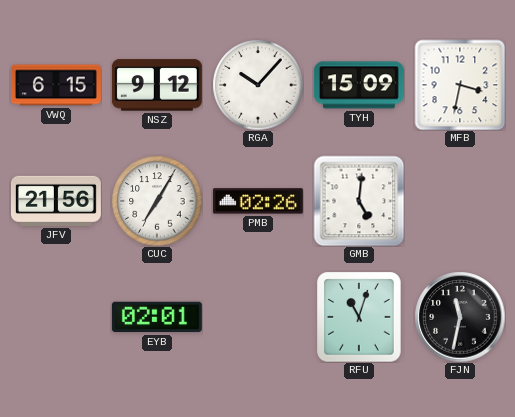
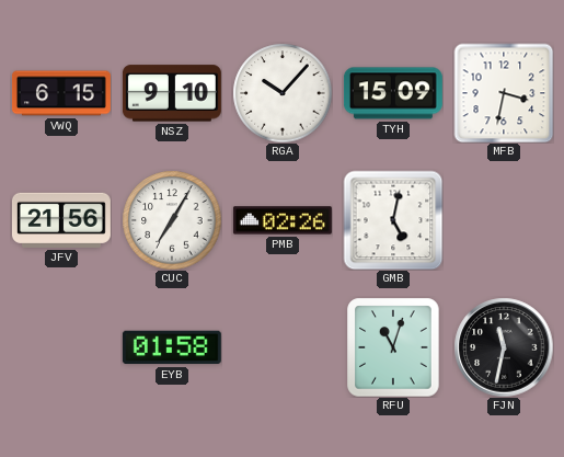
NSZ: 9:12 -> 9:10
GMB: 5:01 -> 5:02
EYB: 02:01 -> 01:58
